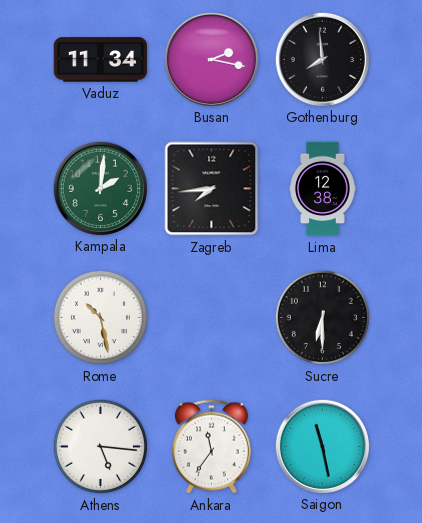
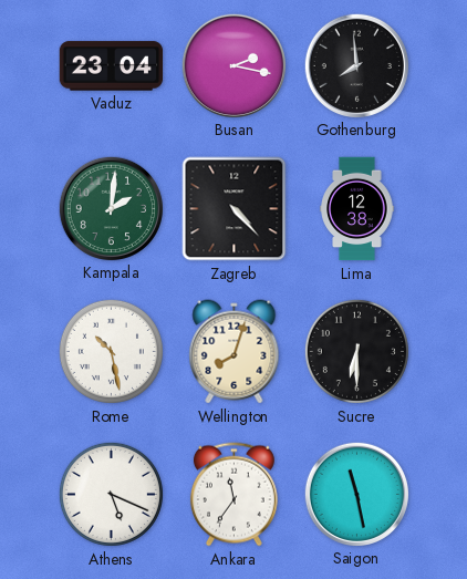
Vaduz: 11:34 -> 23:04
Zagreb: 7:44 -> 4:23
Wellington: none -> 8:03
Athens: 5:16 -> 5:19
